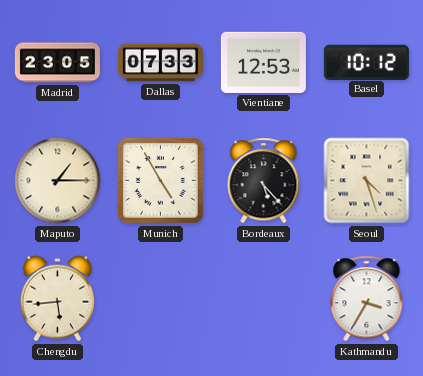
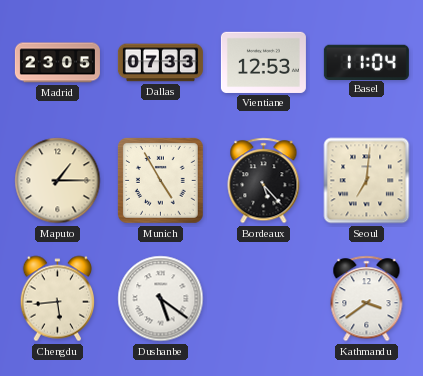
Basel: 10:12 -> 11:04
Seoul: 4:27 -> 7:01
Dushanbe: none -> 5:21
Kathmandu: 3:35 -> 3:39
